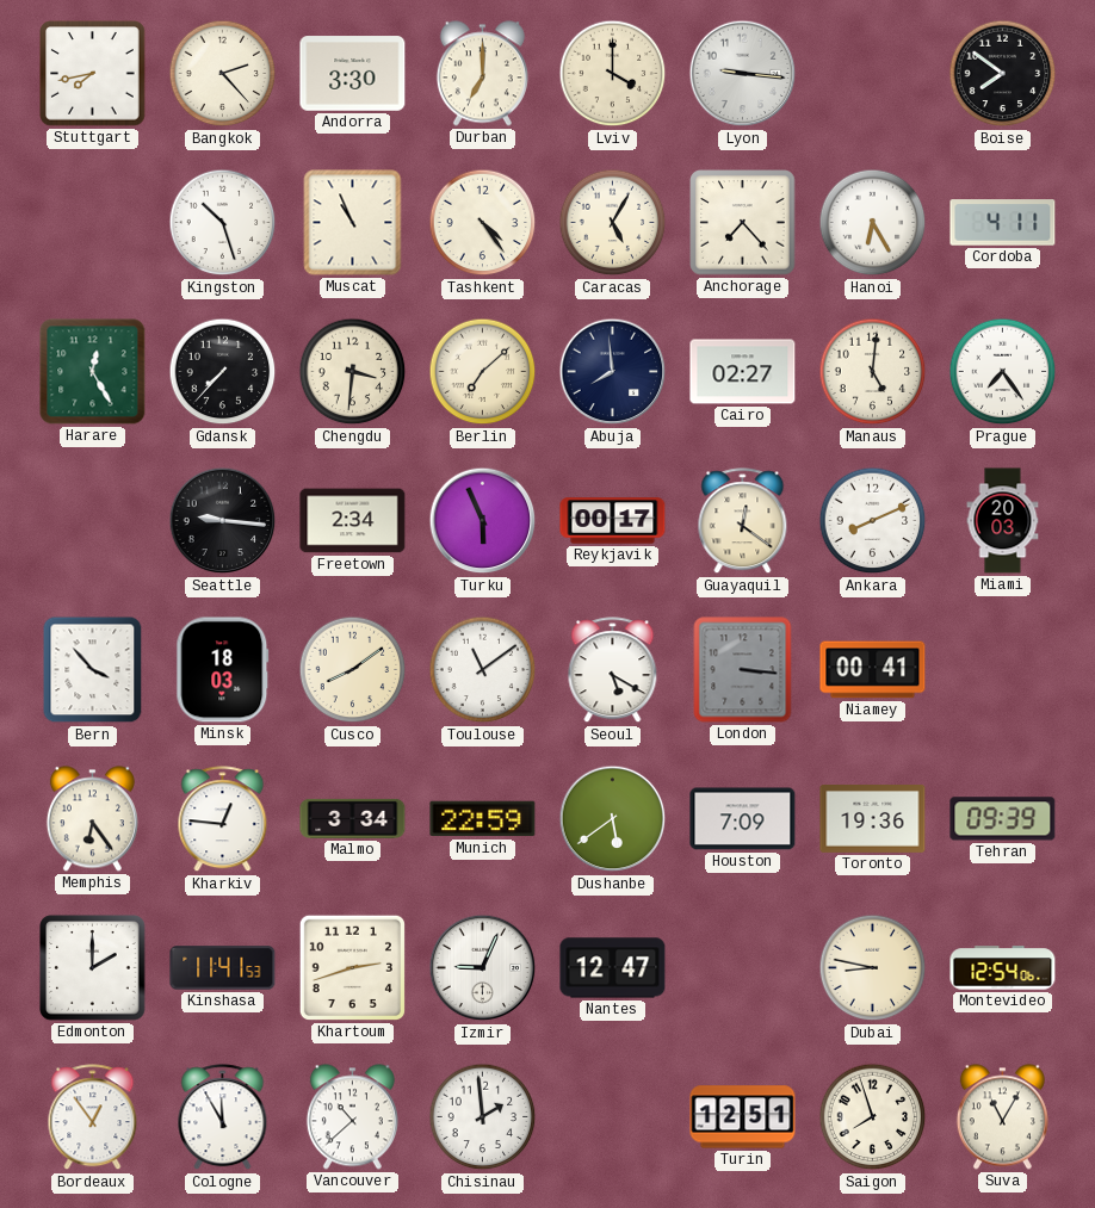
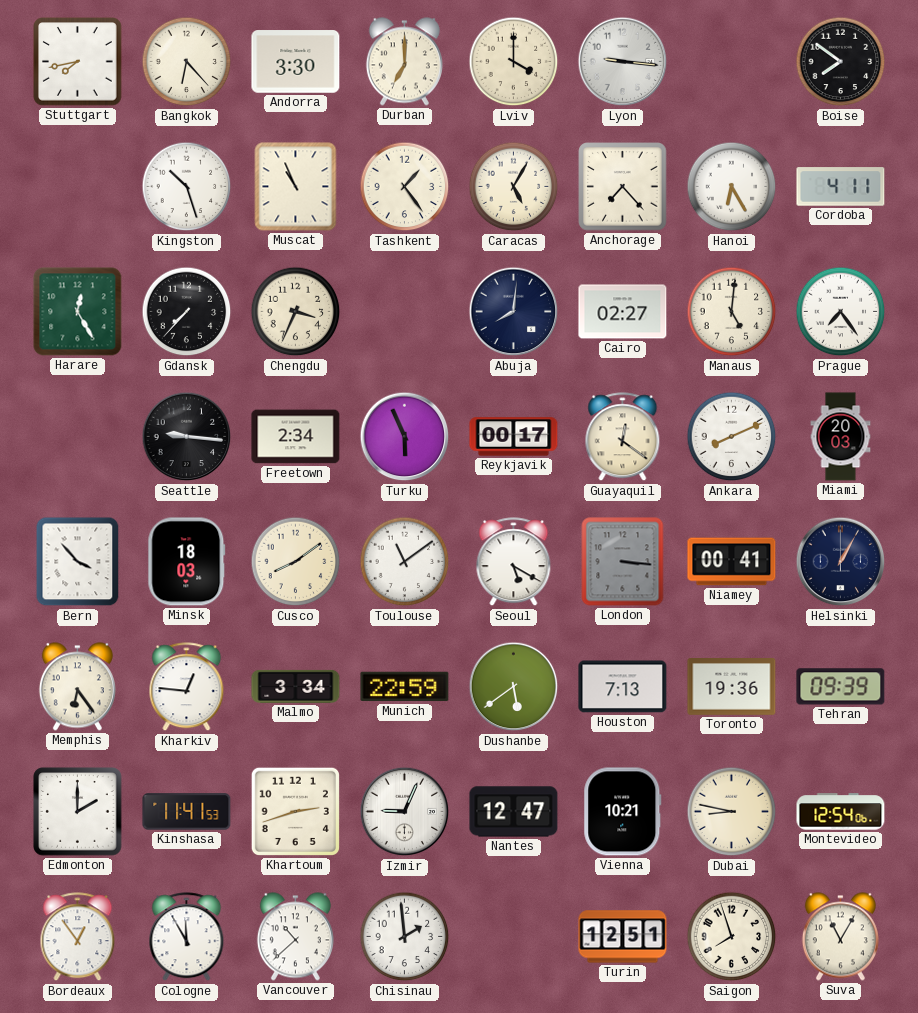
Bangkok: 2:23 -> 6:23
Tashkent: 4:24 -> 1:24
Chengdu: 3:31 -> 3:34
Berlin: 7:08 -> none
Abuja: 7:59 -> 8:01
Helsinki: none -> 1:05
Houston: 7:09 -> 7:13
Vienna: none -> 10:21
